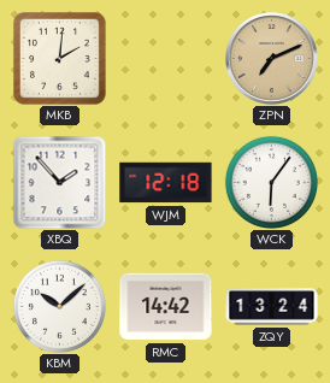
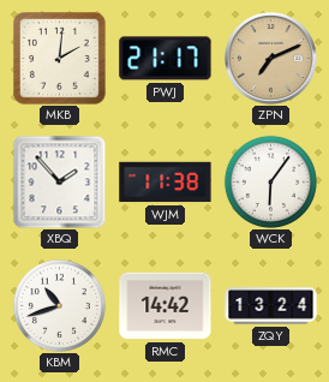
PWJ: none -> 21:17
WJM: 12:18 -> 11:38
KBM: 10:08 -> 10:42
